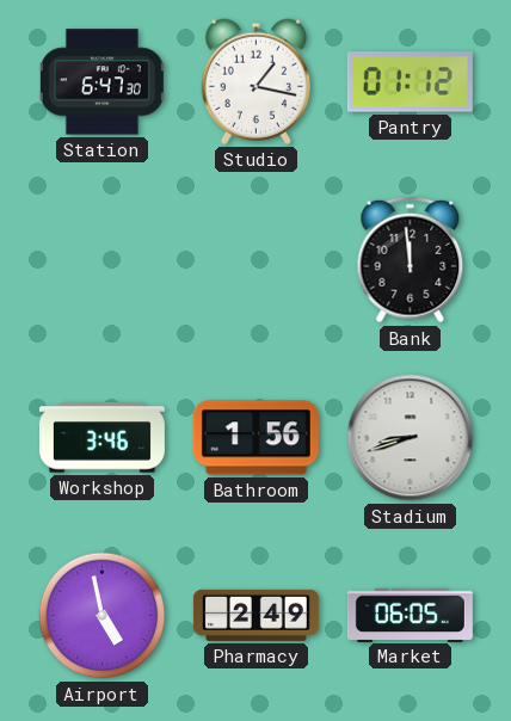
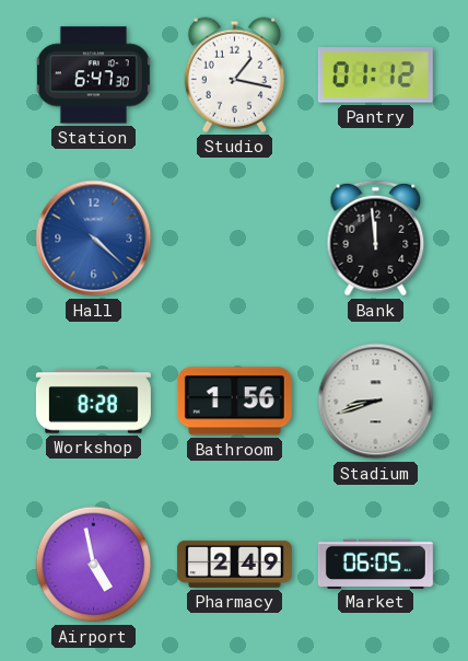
Hall: none -> 4:22
Workshop: 3:46 -> 8:28
